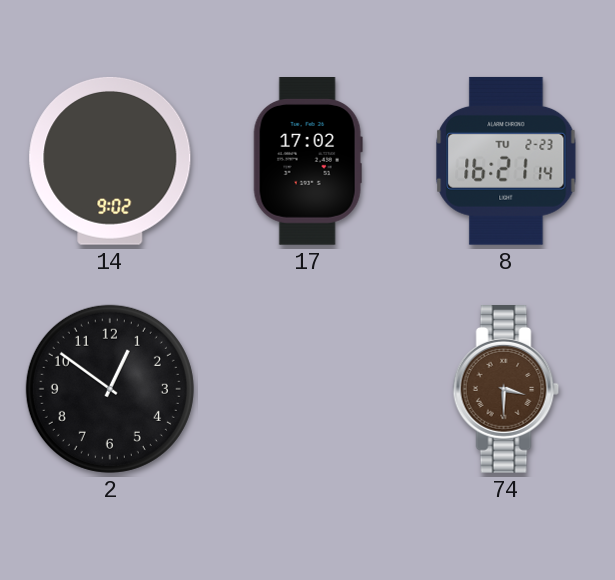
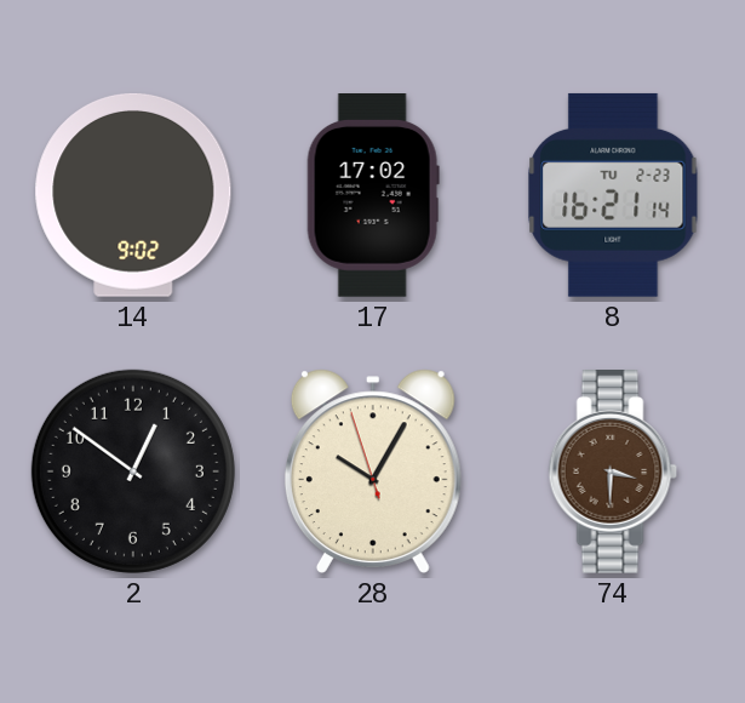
28: none -> 10:04
